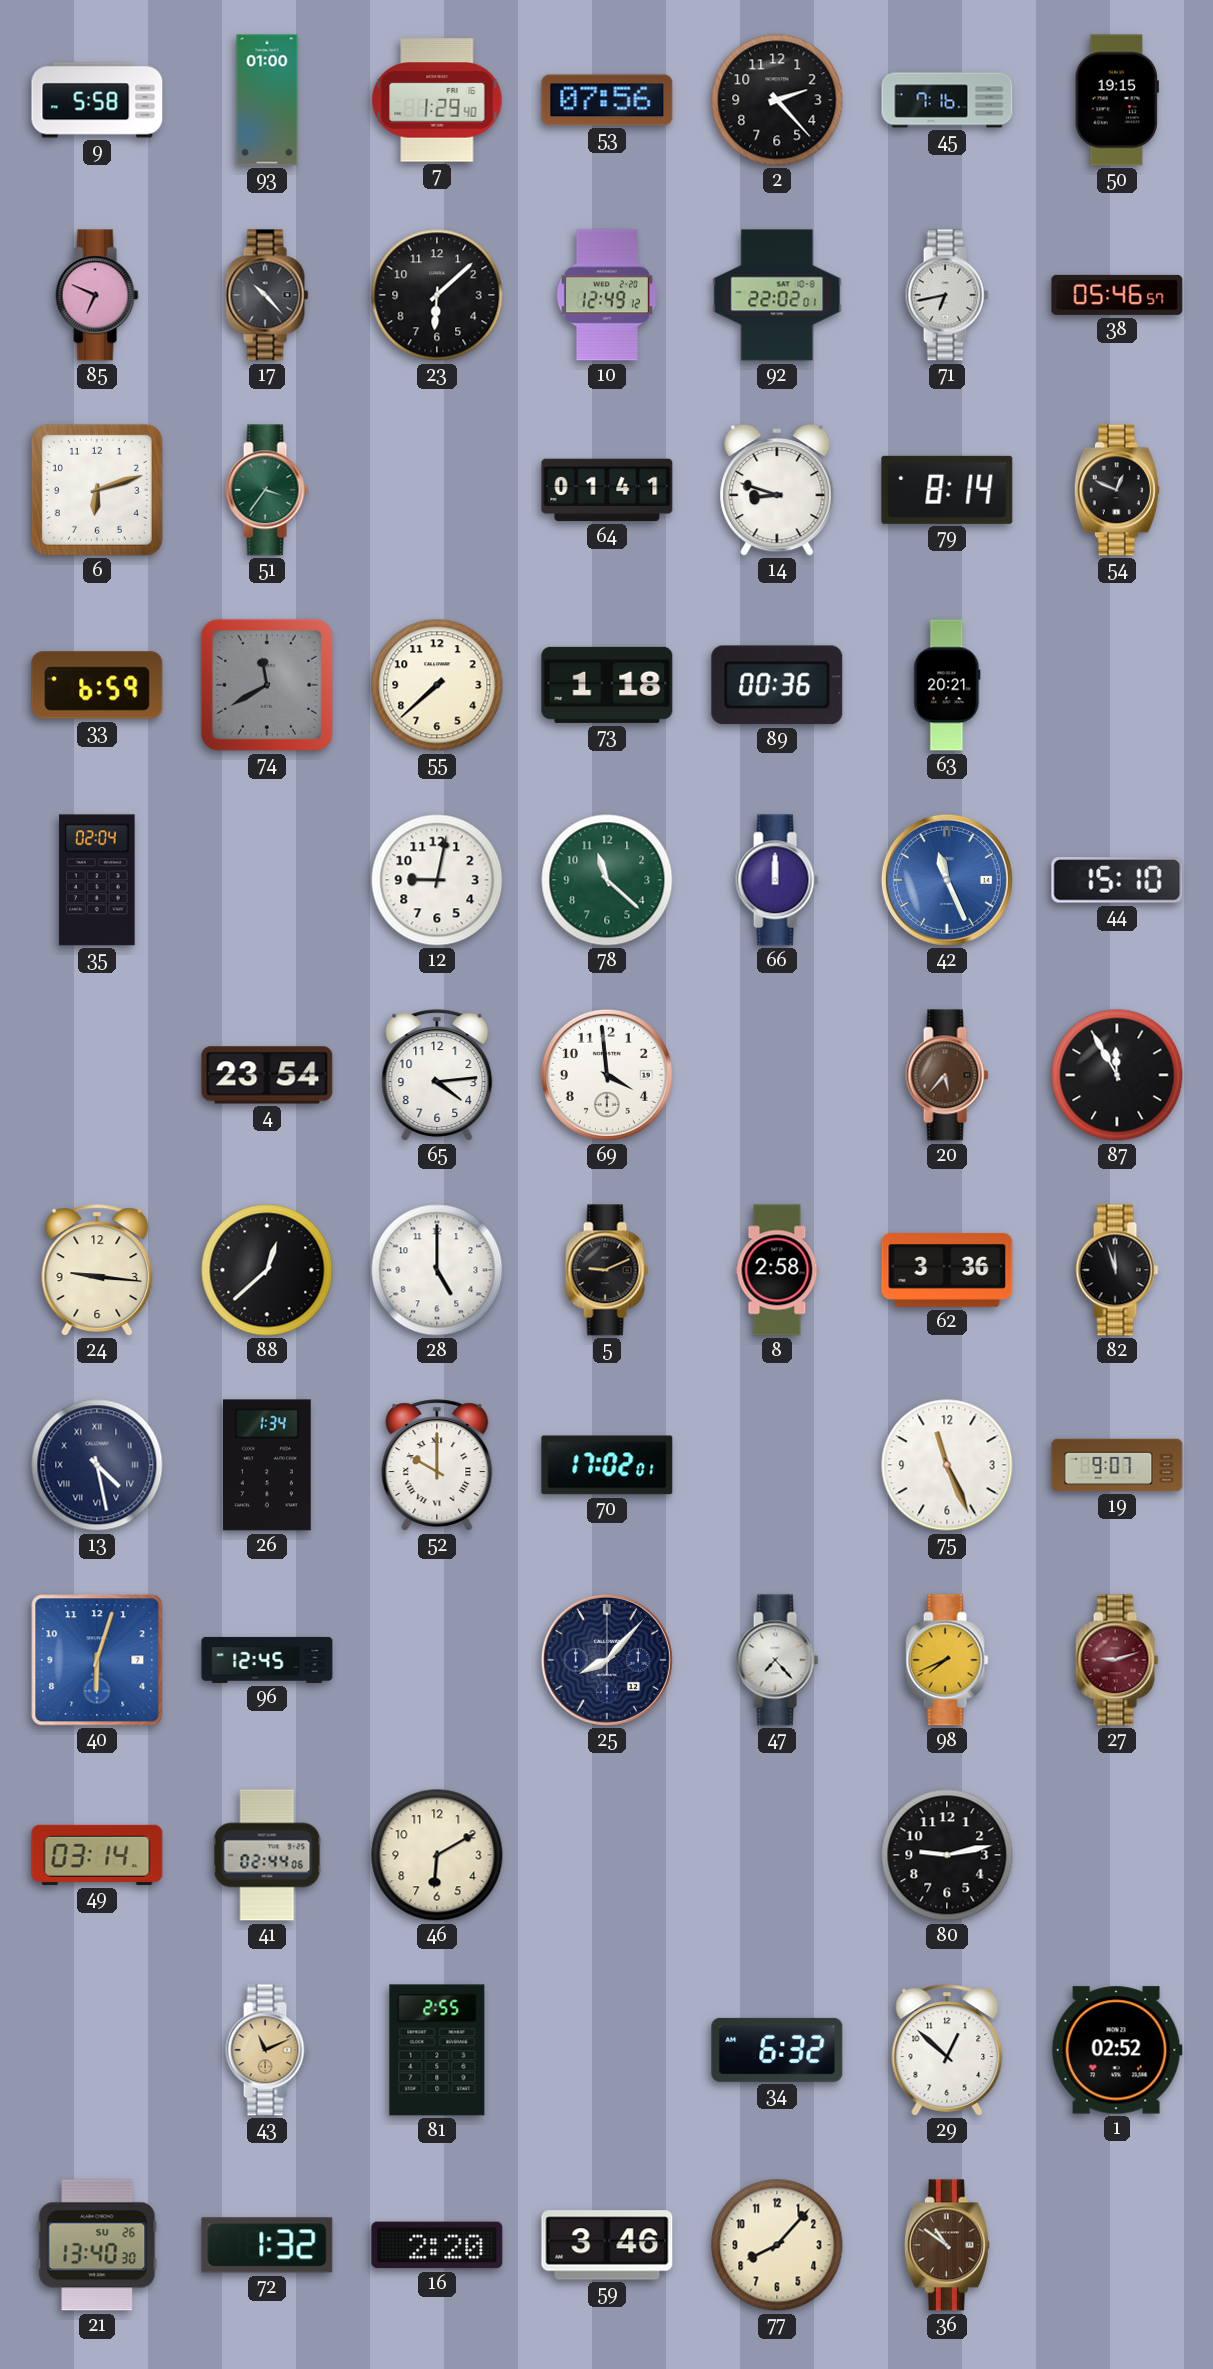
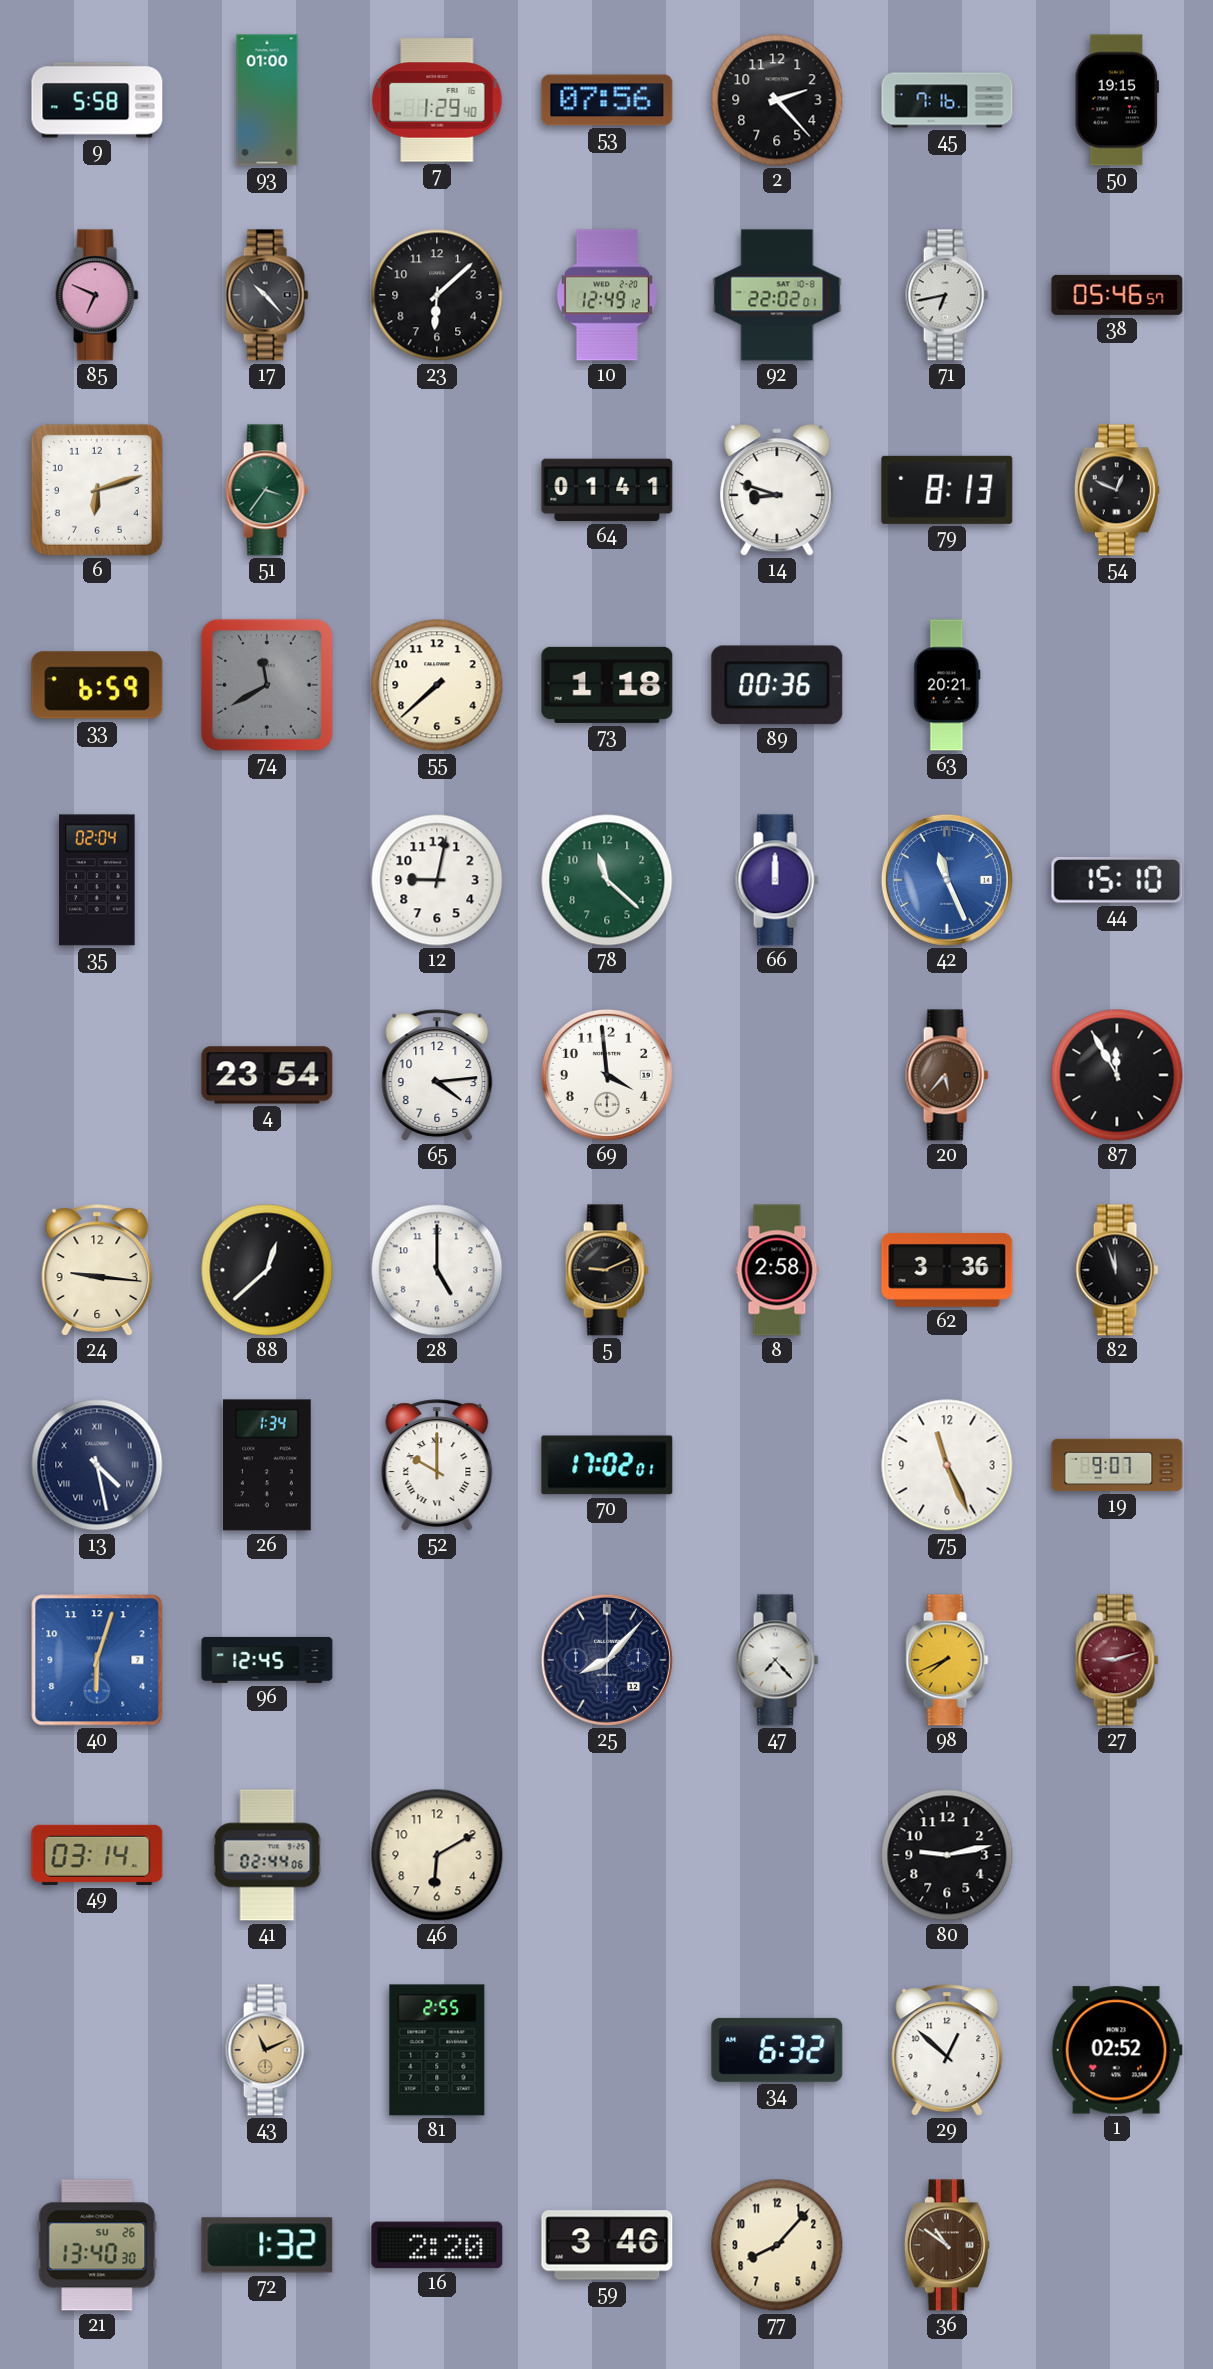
79: 8:14 -> 8:13
